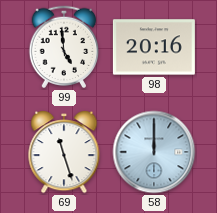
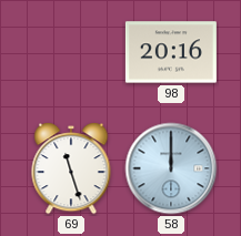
99: 4:59 -> none
